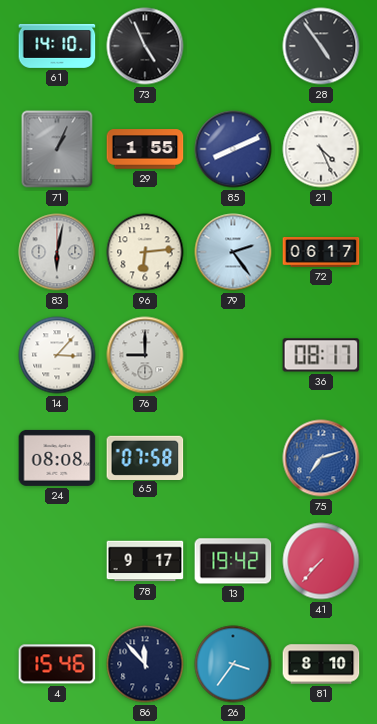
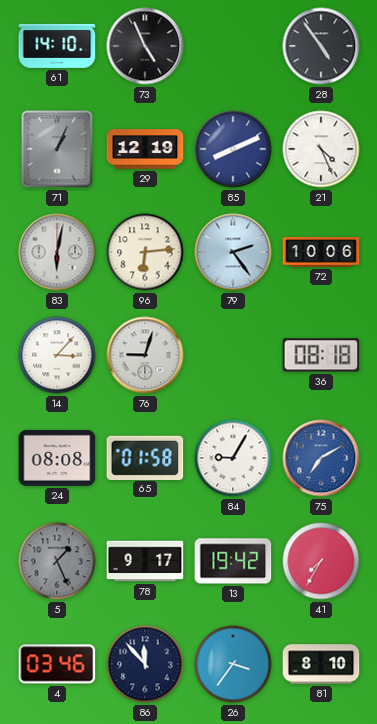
29: 1:55 -> 12:19
72: 06:17 -> 10:06
76: 9:00 -> 9:03
36: 08:17 -> 08:18
65: 07:58 -> 01:58
84: none -> 9:05
75: 7:12 -> 7:10
5: none -> 1:26
41: 7:37 -> 7:35
4: 15:46 -> 03:46
